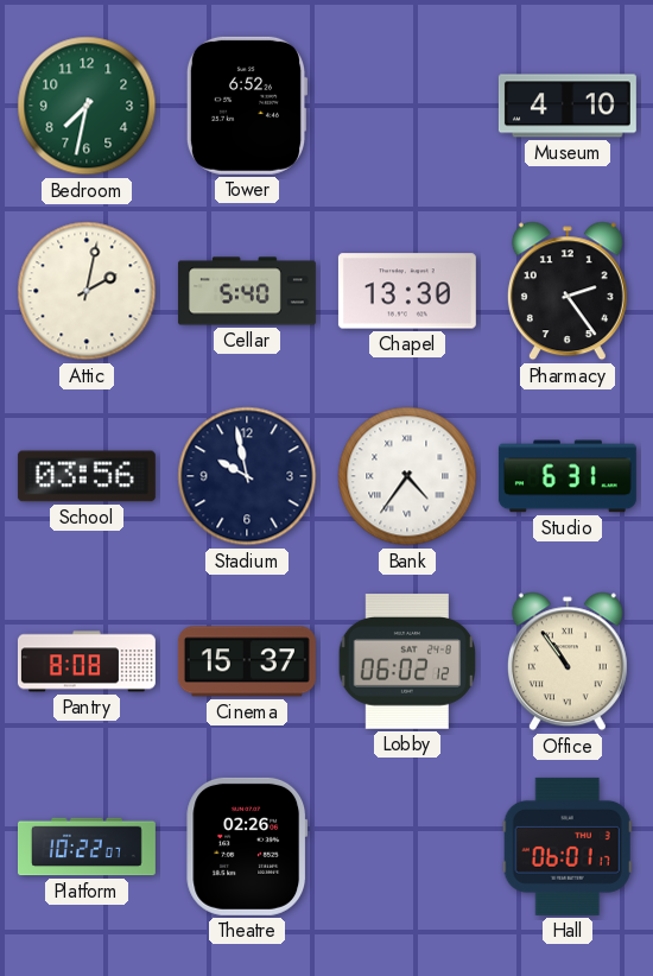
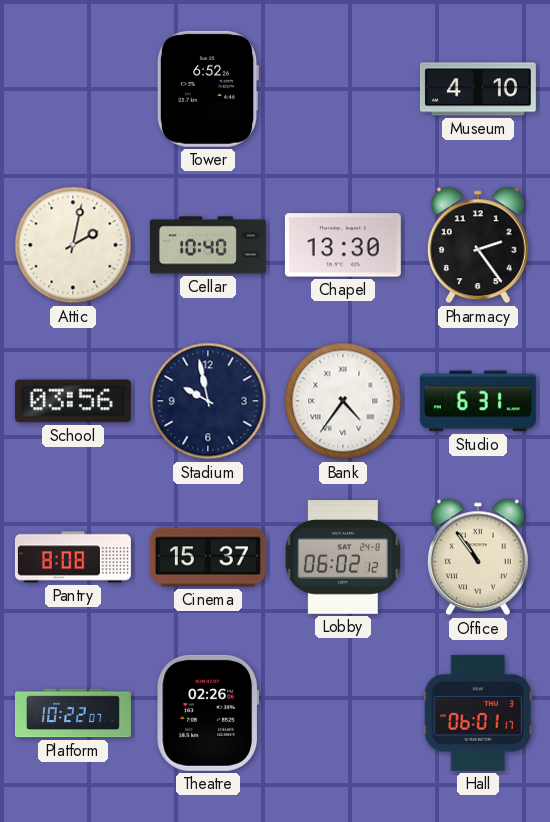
Bedroom: 7:32 -> none
Cellar: 5:40 -> 10:40
